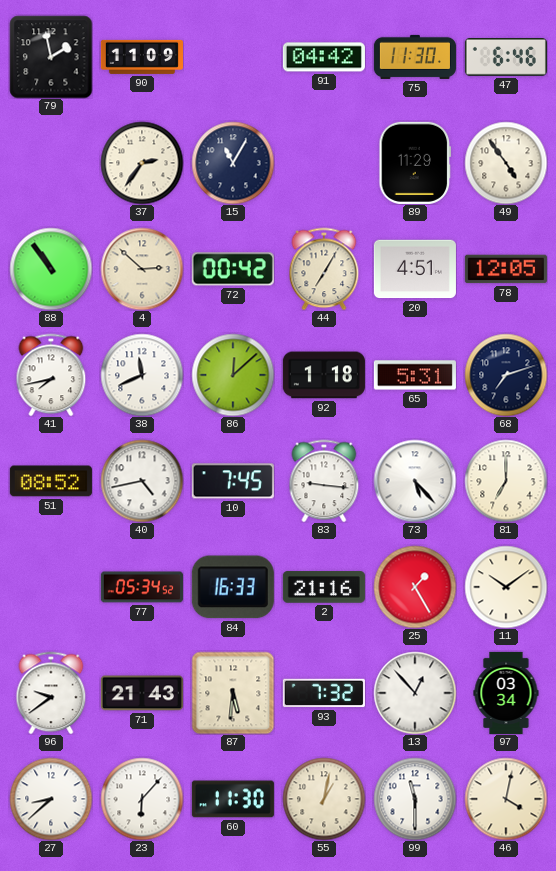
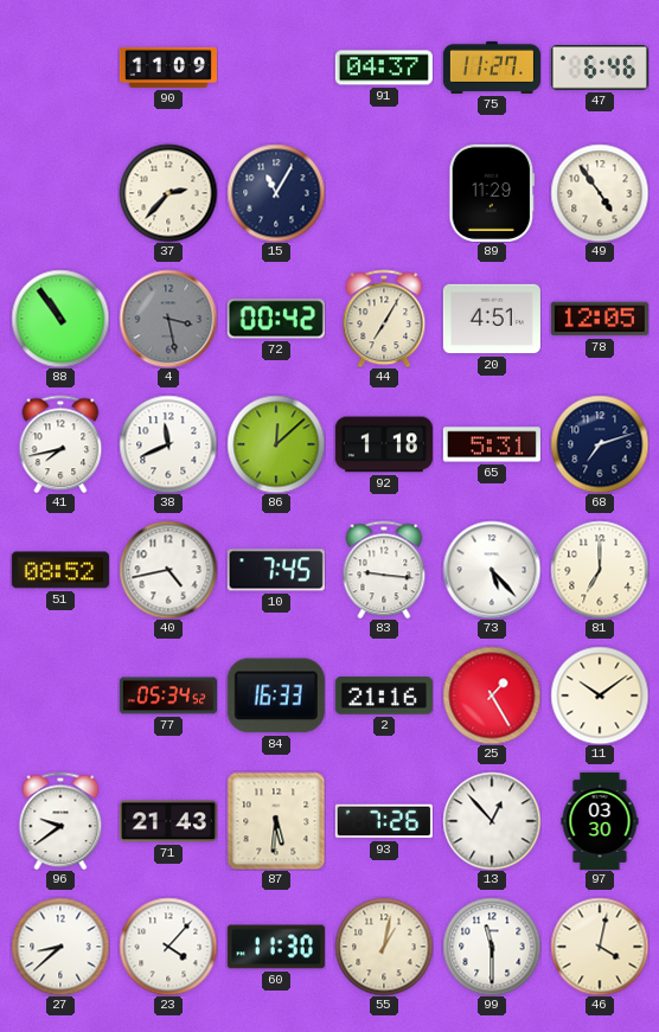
79: 1:58 -> none
91: 04:42 -> 04:37
75: 11:30 -> 11:27
37: 2:36 -> 2:37
4: 2:52 -> 3:28
4 dial: cream -> grey
93: 7:32 -> 7:26
97: 03:34 -> 03:30
23: 6:07 -> 4:07
